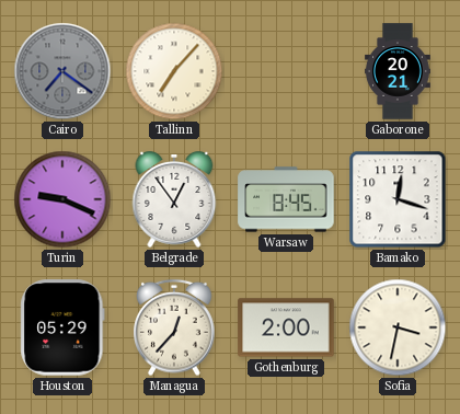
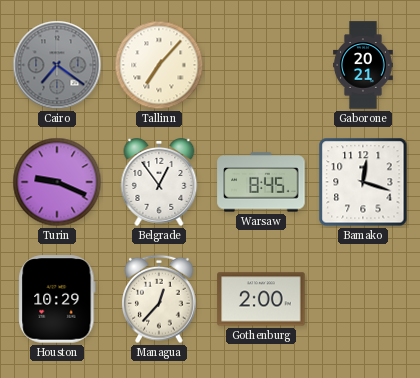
Houston: 05:29 -> 10:29
Sofia: 3:32 -> none
